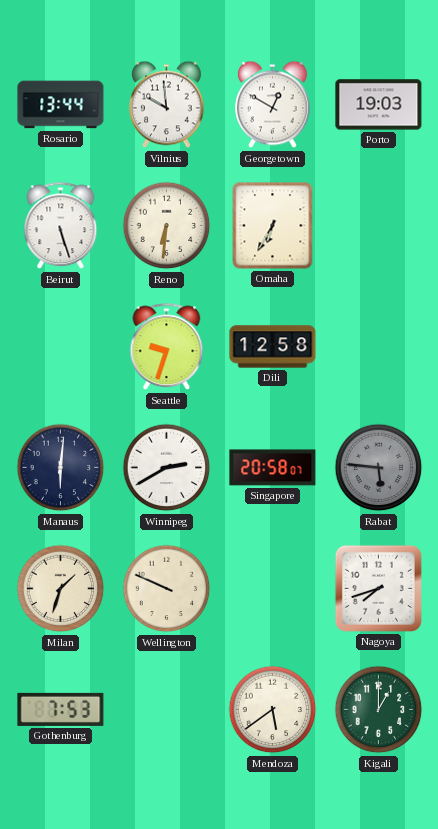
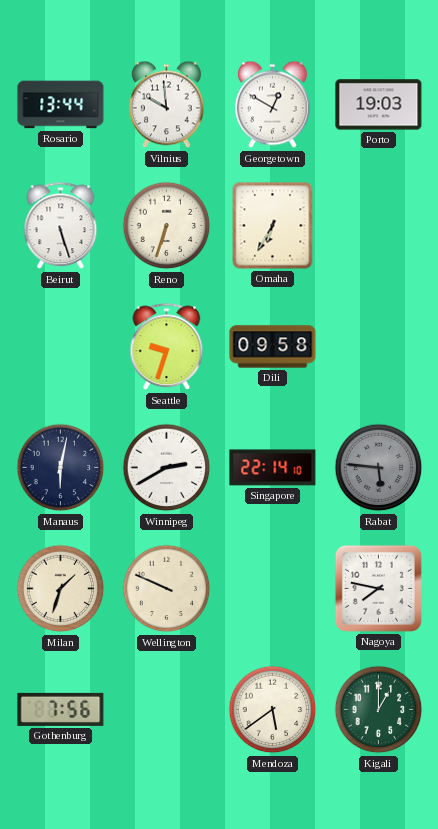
Reno: 6:31 -> 6:33
Dili: 12:58 -> 09:58
Manaus: 6:01 -> 6:02
Singapore: 20:58 -> 22:14
Nagoya: 7:42 -> 7:47
Gothenburg: 7:53 -> 7:56
